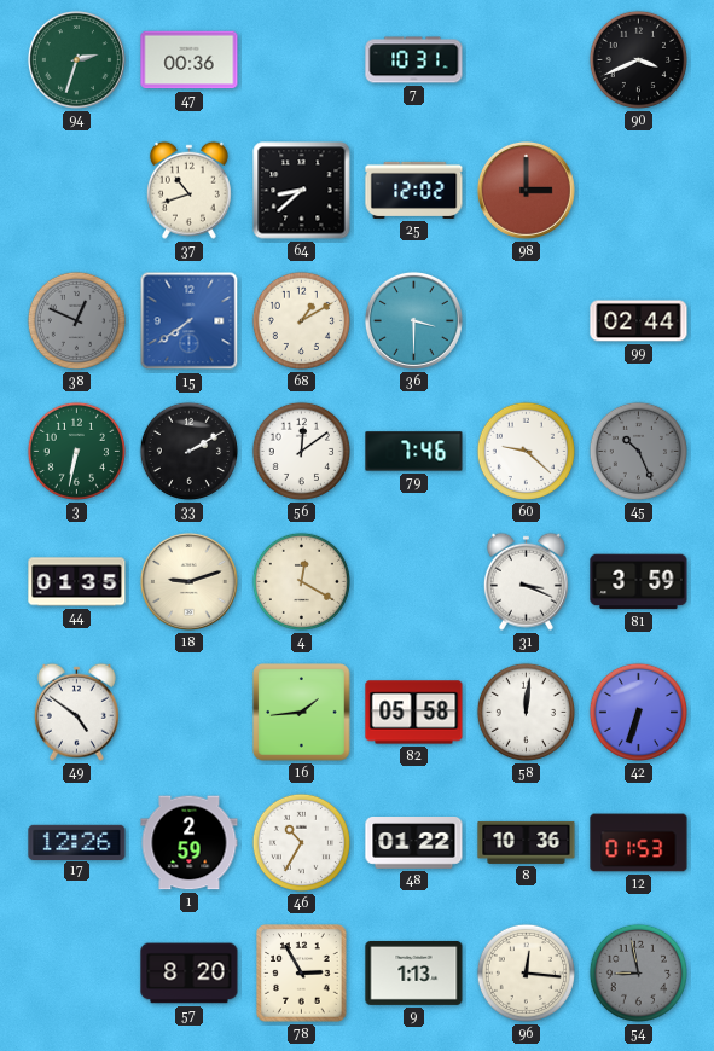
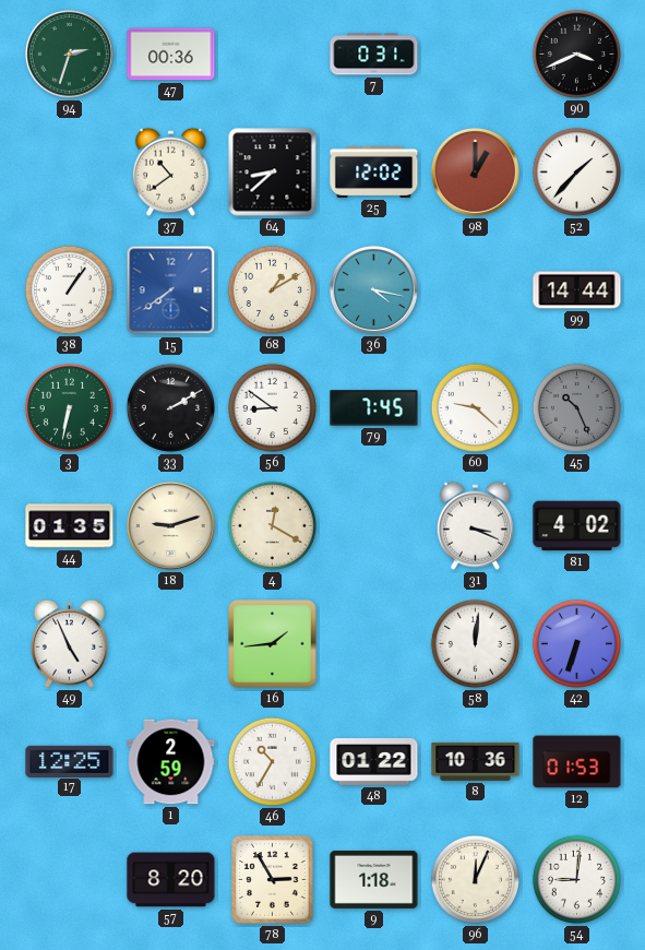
7: 10:31 -> 0:31
37: 10:42 -> 10:39
98: 3:00 -> 1:00
52: none -> 1:37
38: 12:49 -> 1:06
38 dial: grey -> white
36: 3:30 -> 4:17
99: 02:44 -> 14:44
56: 12:09 -> 8:51
79: 7:46 -> 7:45
81: 3:59 -> 4:02
49: 4:51 -> 4:56
82: 05:58 -> none
17: 12:26 -> 12:25
9: 1:13 -> 1:18
96: 12:16 -> 12:04
54: 8:58 -> 9:01
54 dial: grey -> white
